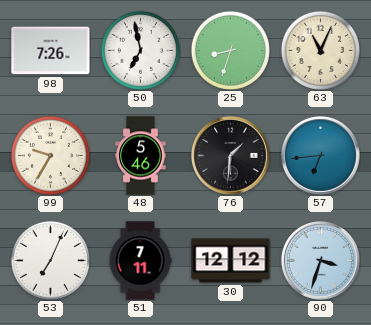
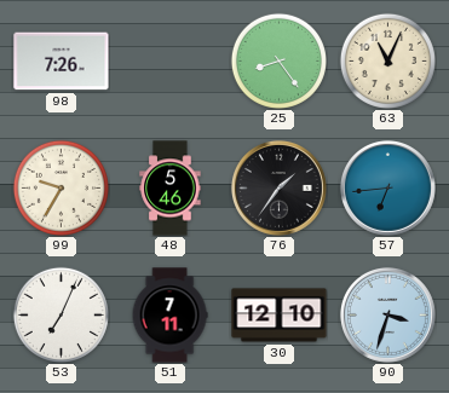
50: 6:58 -> none
25: 8:33 -> 8:24
76: 1:31 -> 1:36
30: 12:12 -> 12:10
